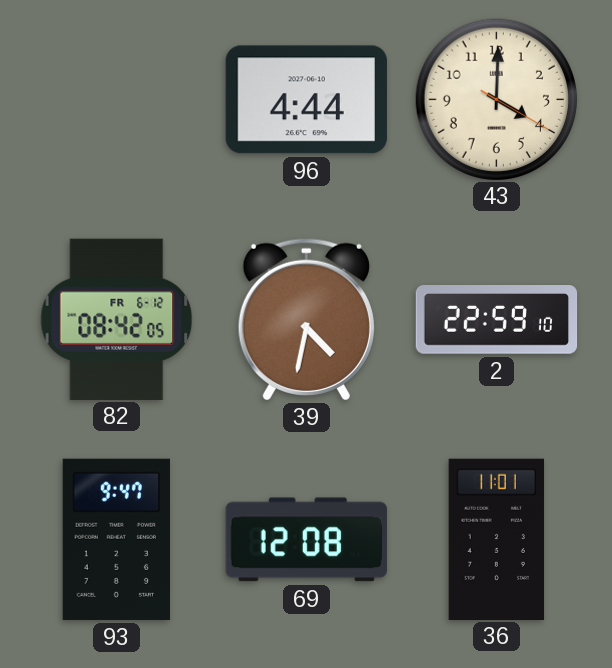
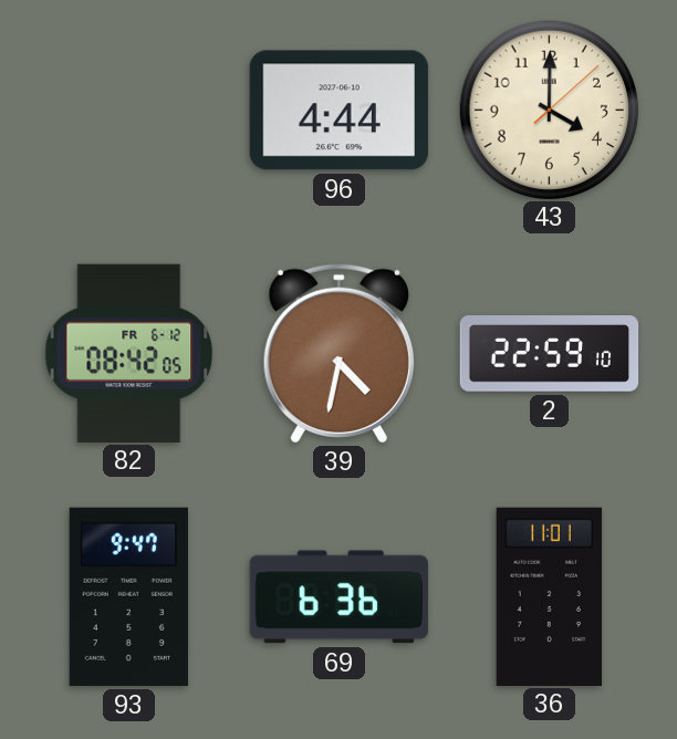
43: 4:00:20 -> 4:00:08
69: 12:08 -> 6:36
